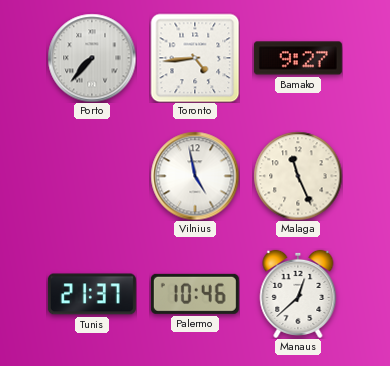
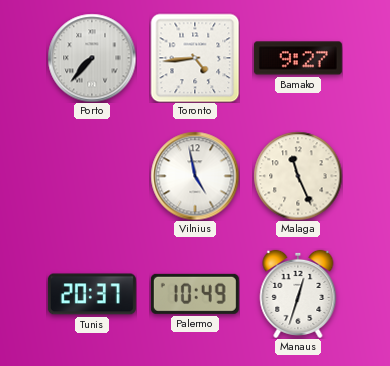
Tunis: 21:37 -> 20:37
Palermo: 10:46 -> 10:49
Manaus: 12:38 -> 12:33
